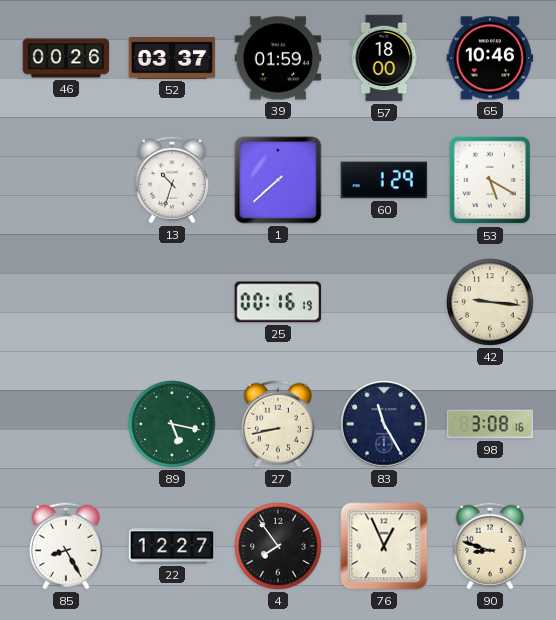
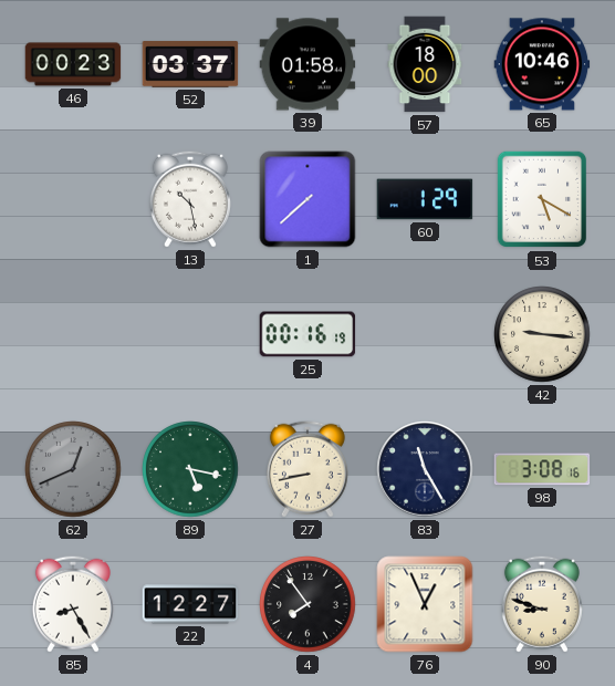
46: 00:26 -> 00:23
39: 01:59 -> 01:58
13: 10:33 -> 10:28
62: none -> 12:41
